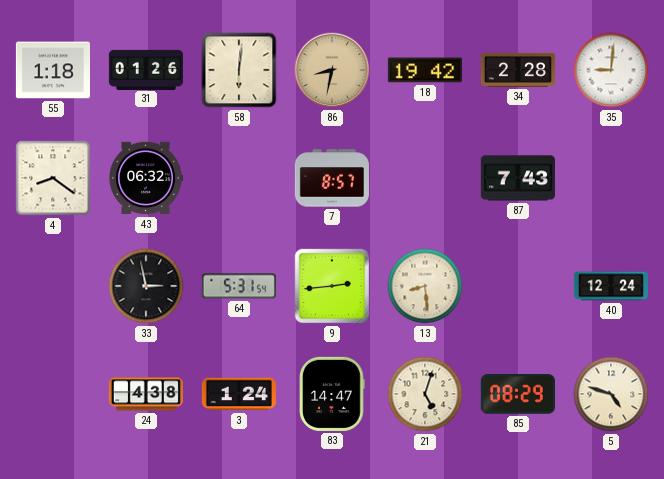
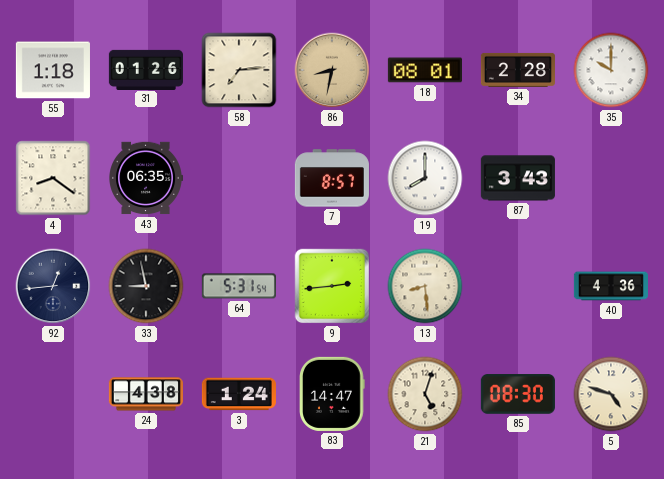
58: 6:01 -> 7:14
18: 19:42 -> 08:01
35: 9:01 -> 10:00
43: 06:32 -> 06:35
19: none -> 8:00
87: 7:43 -> 3:43
92: none -> 12:44
33: 2:58 -> 8:58
40: 12:24 -> 4:36
85: 08:29 -> 08:30
